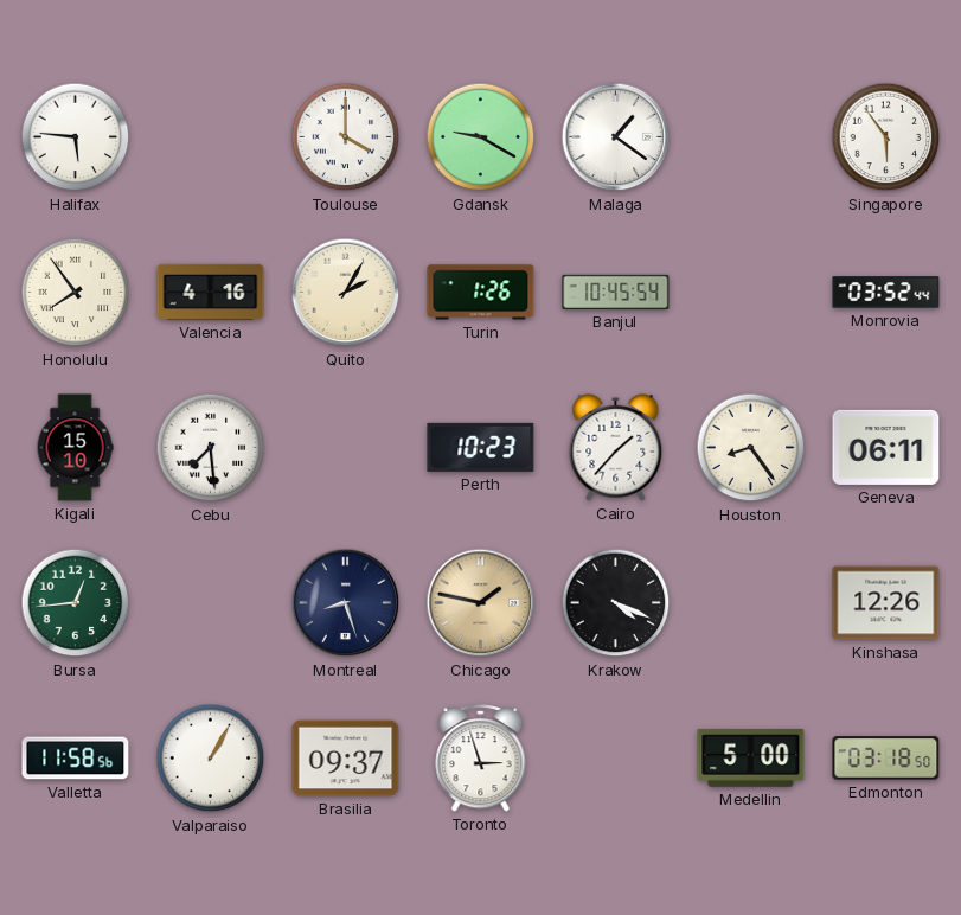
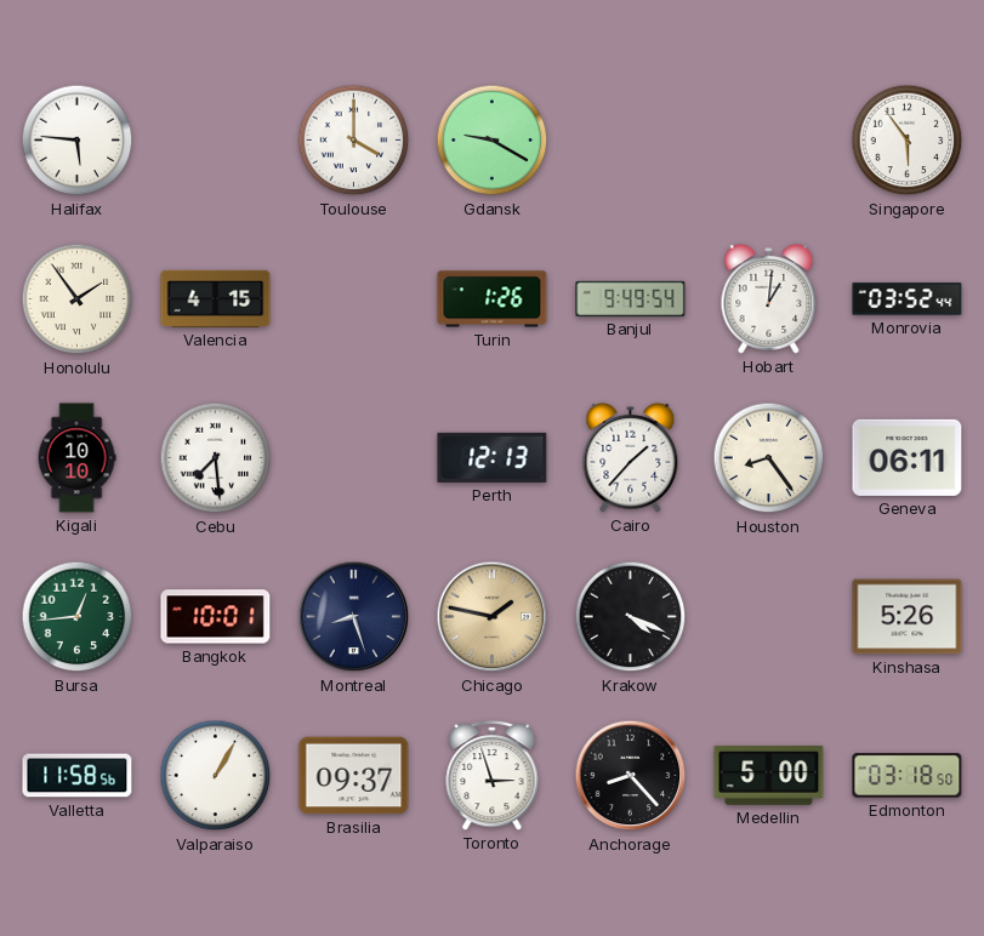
Malaga: 1:21 -> none
Honolulu: 7:54 -> 1:54
Valencia: 4:16 -> 4:15
Quito: 2:05 -> none
Banjul: 10:45 -> 9:49
Hobart: none -> 1:01
Kigali: 15:10 -> 10:10
Perth: 10:23 -> 12:13
Bangkok: none -> 10:01
Kinshasa: 12:26 -> 5:26
Anchorage: none -> 8:23
